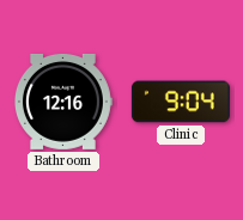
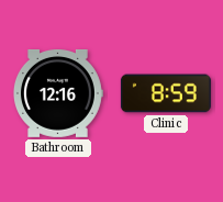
Clinic: 9:04 -> 8:59
